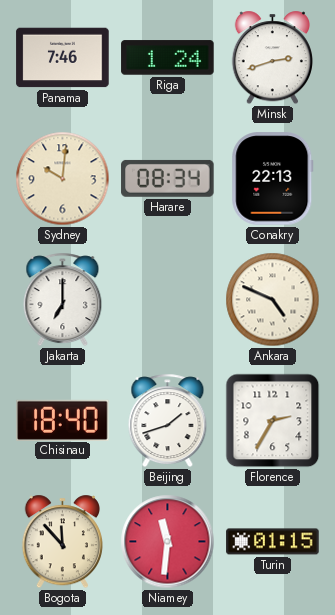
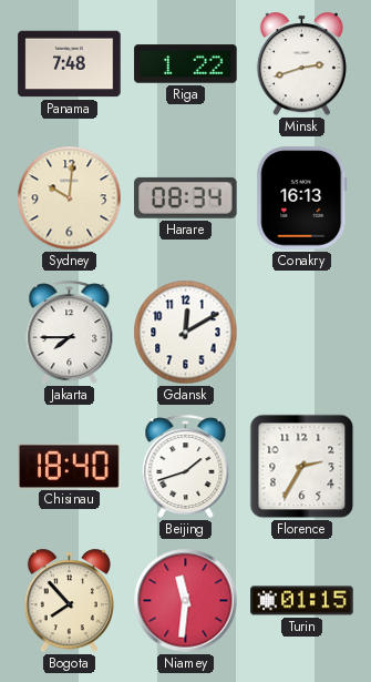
Panama: 7:46 -> 7:48
Riga: 1:24 -> 1:22
Conakry: 22:13 -> 16:13
Jakarta: 7:00 -> 7:45
Gdansk: none -> 12:10
Ankara: 4:49 -> none
Bogota: 11:53 -> 7:53
